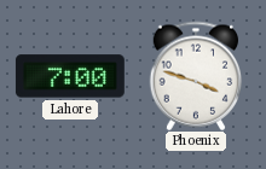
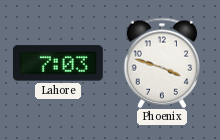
Lahore: 7:00 -> 7:03
